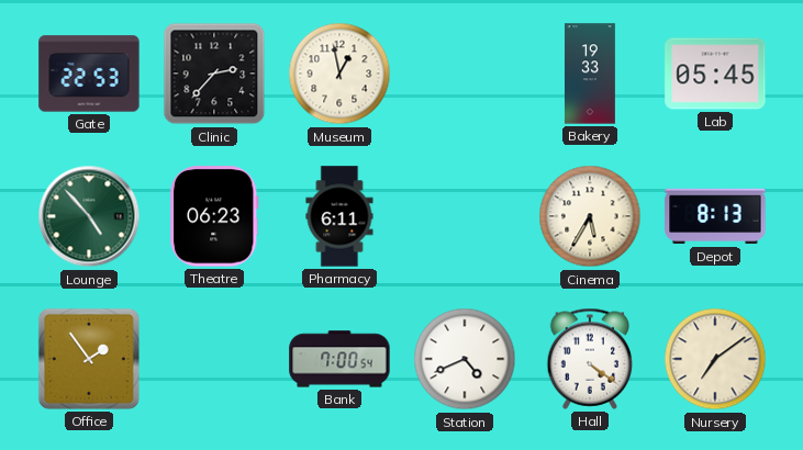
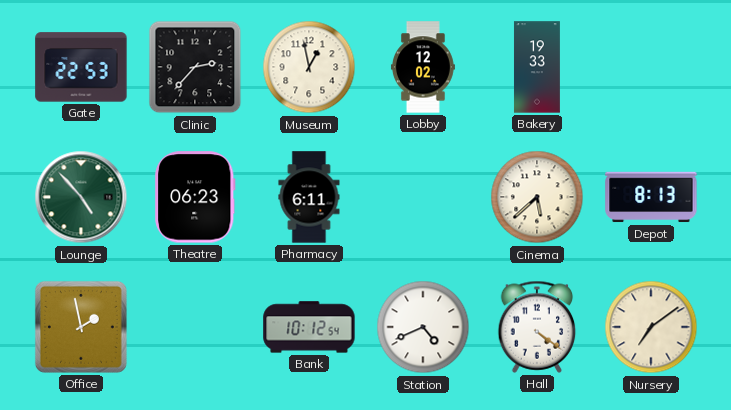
Lobby: none -> 12:02
Lab: 05:45 -> none
Cinema: 5:35 -> 5:38
Office: 1:54 -> 1:58
Bank: 7:00 -> 10:12
